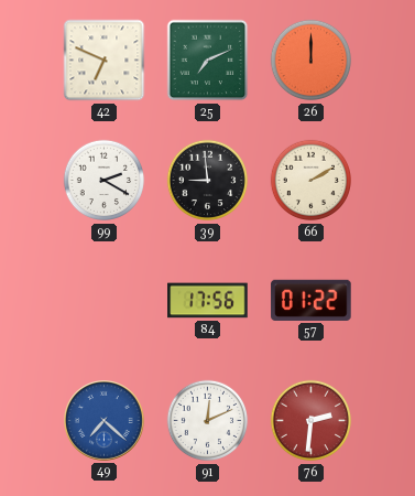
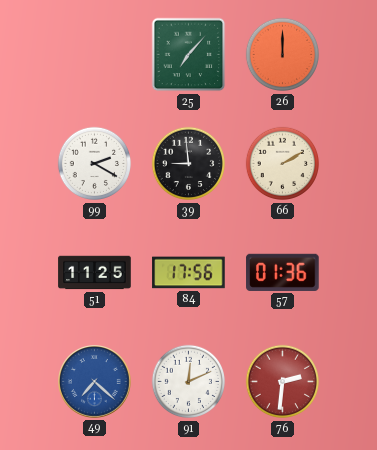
42: 6:49 -> none
25: 7:11 -> 7:07
51: none -> 11:25
57: 01:22 -> 01:36
